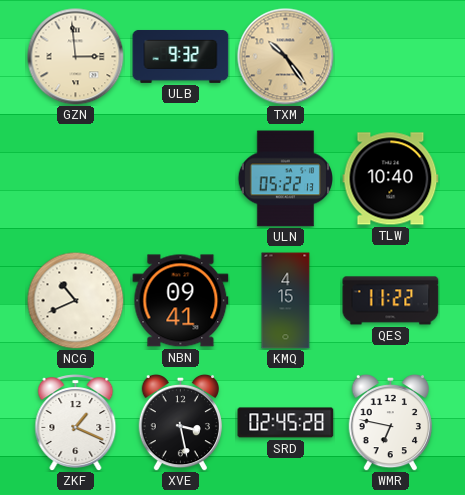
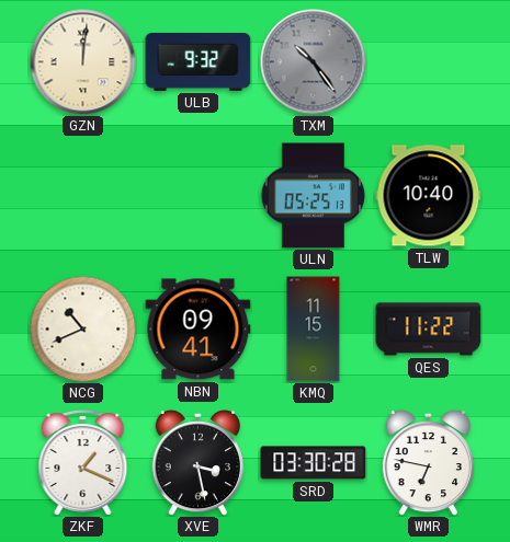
GZN: 2:59 -> 12:01
TXM dial: champagne -> grey
ULN: 05:22 -> 05:25
KMQ: 4:15 -> 11:15
SRD: 02:45 -> 03:30
